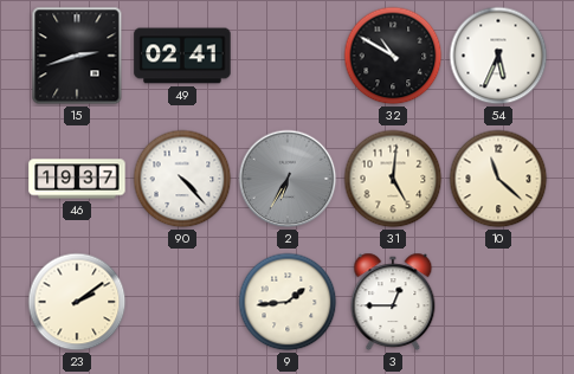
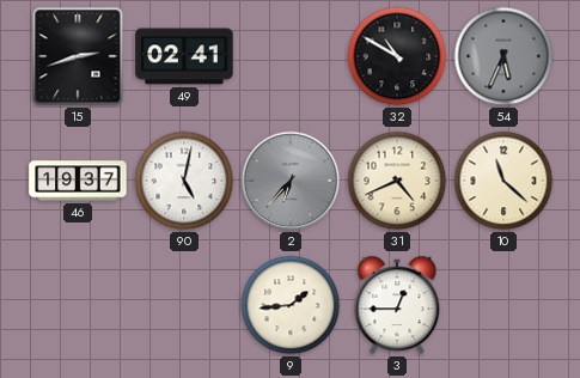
54 dial: white -> grey
90: 4:23 -> 5:02
2: 6:35 -> 6:37
31: 5:01 -> 4:41
23: 2:09 -> none
